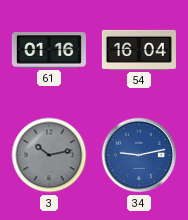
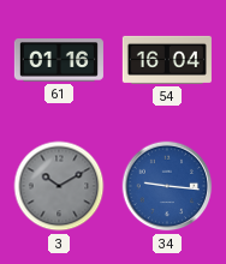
3: 10:13 -> 10:10
34: 9:13 -> 9:16
